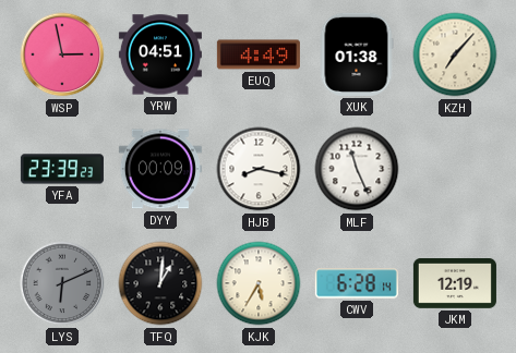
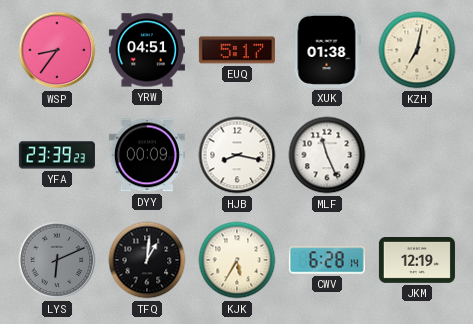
WSP: 2:58 -> 8:36
EUQ: 4:49 -> 5:17
KZH: 7:07 -> 7:02
